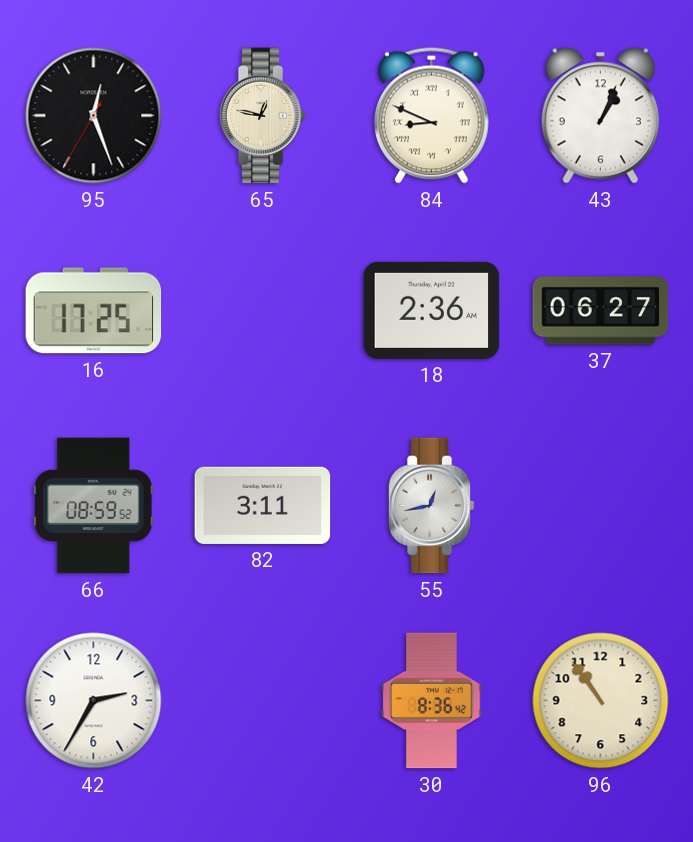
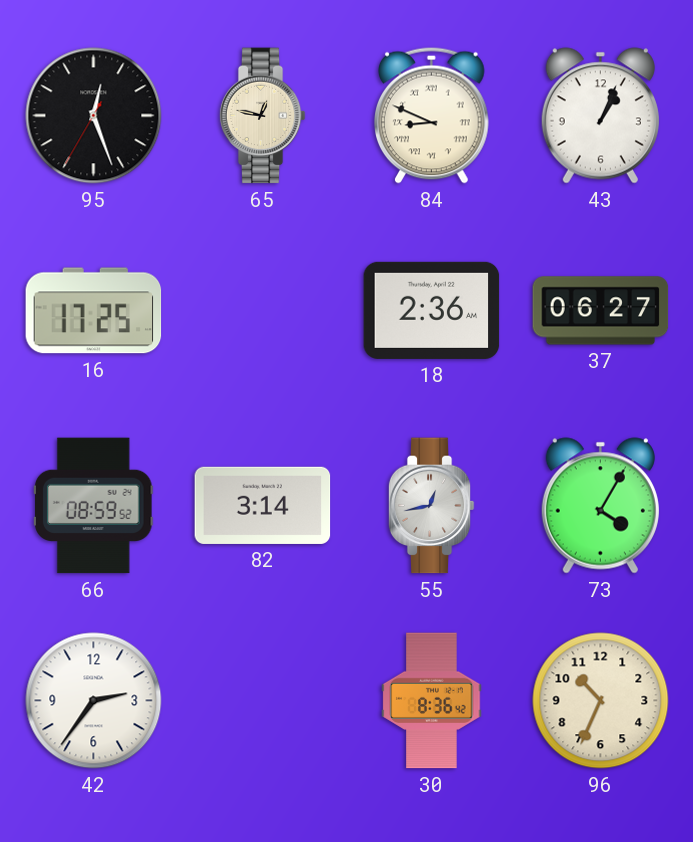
82: 3:11 -> 3:14
73: none -> 4:05
42: 2:35 -> 2:36
96: 10:54 -> 10:34
